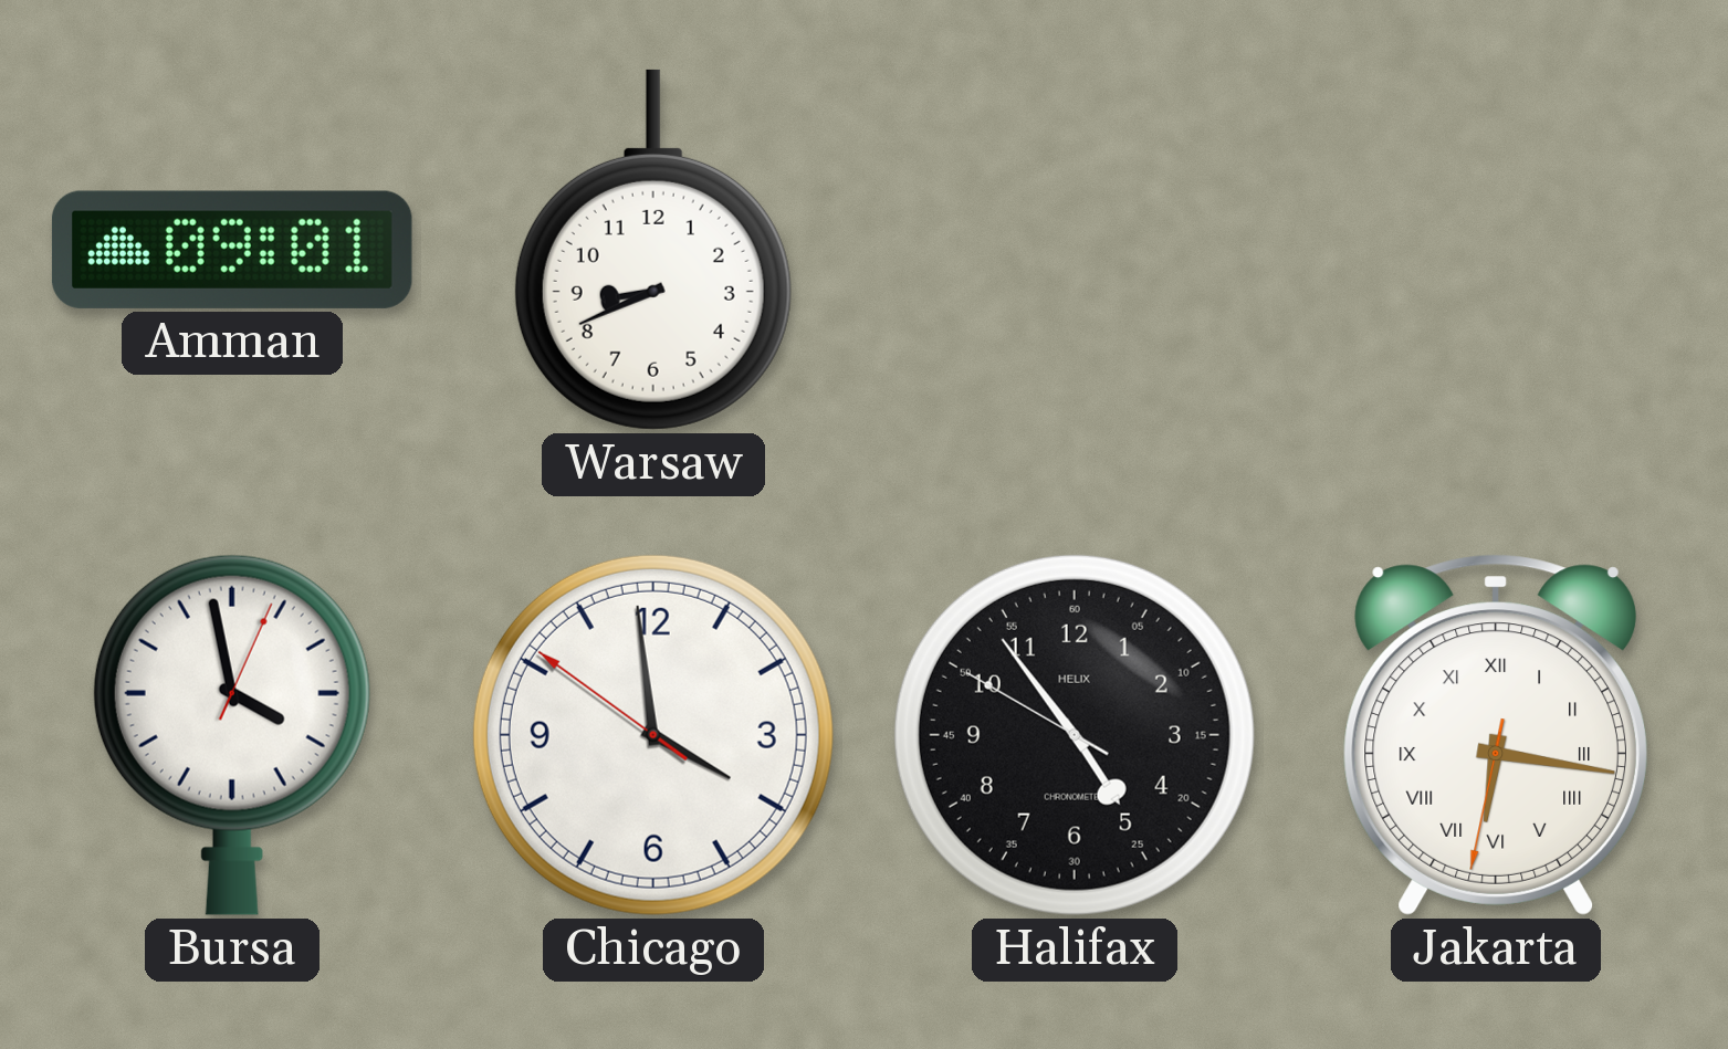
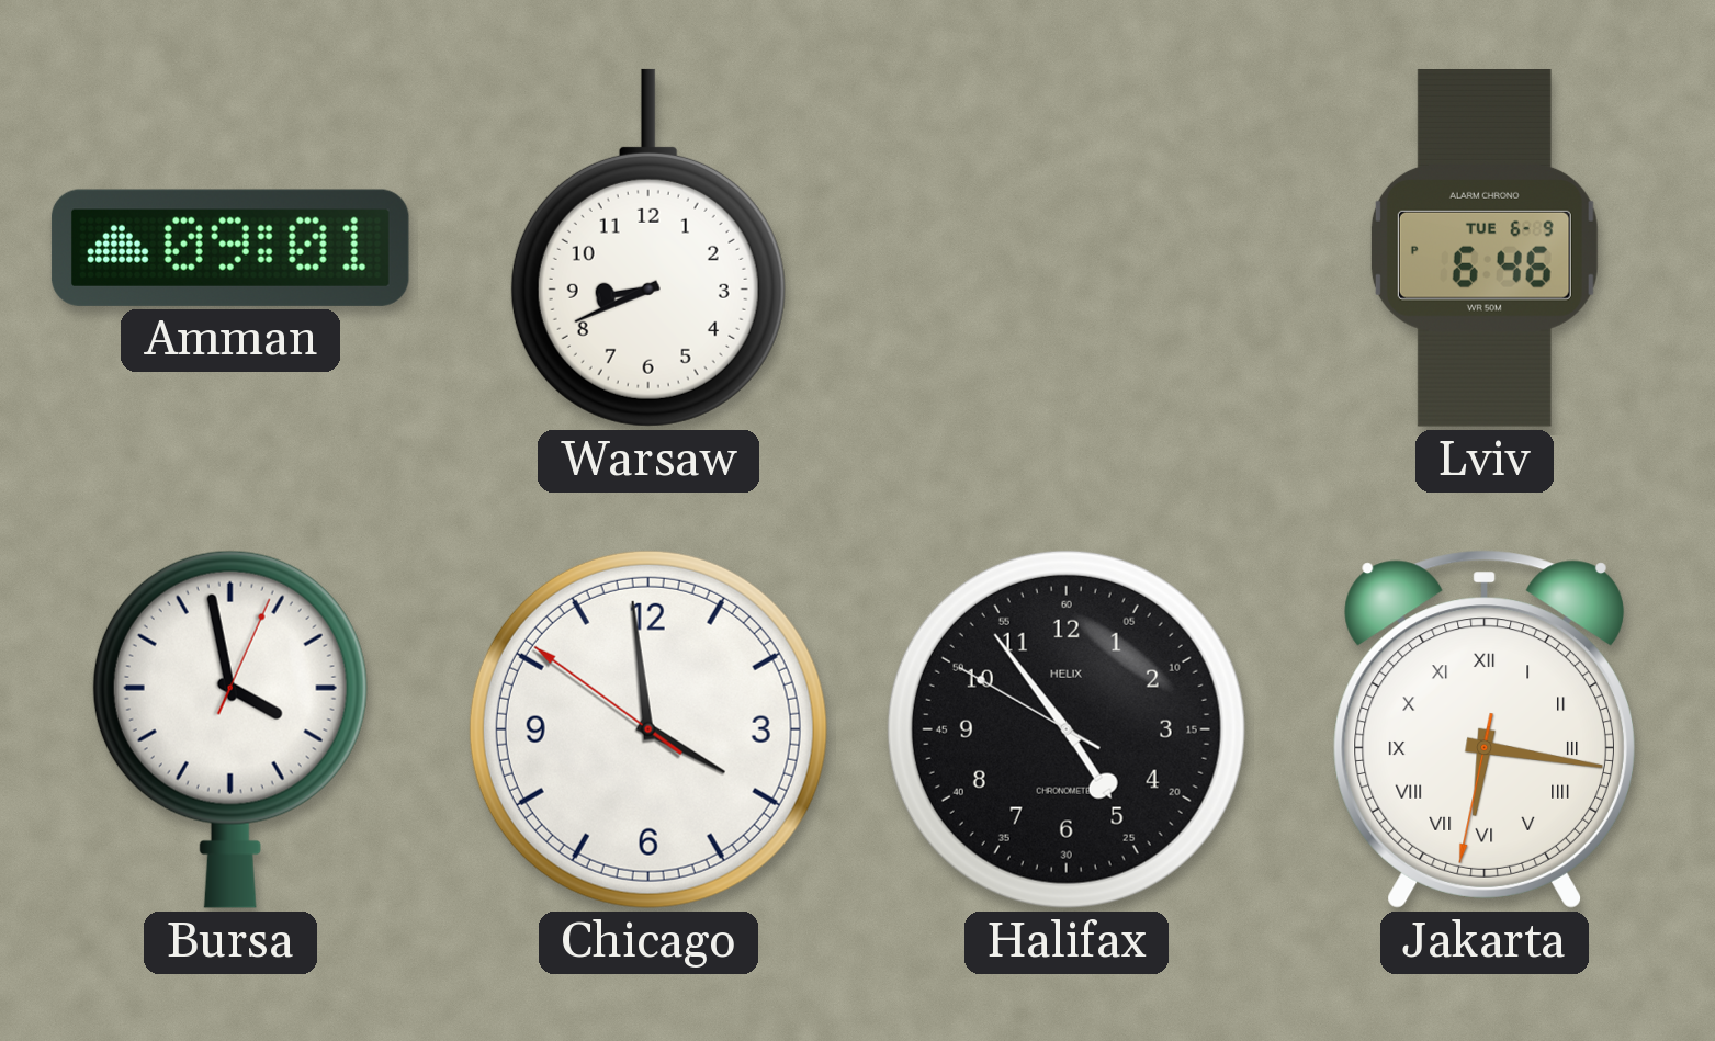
Lviv: none -> 6:46
